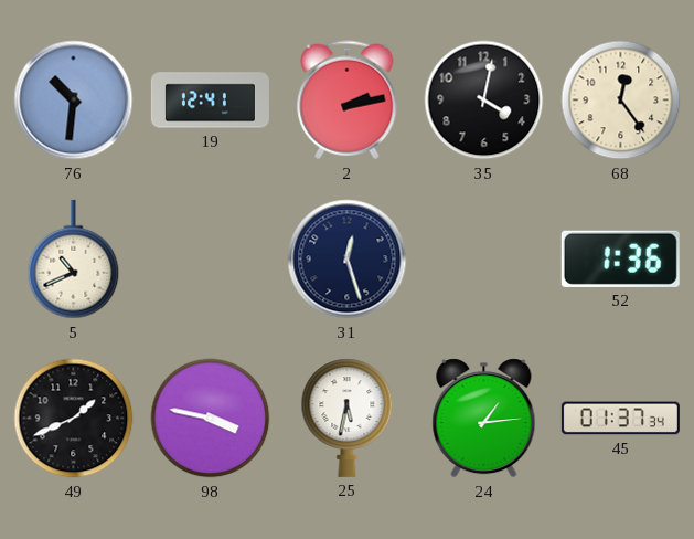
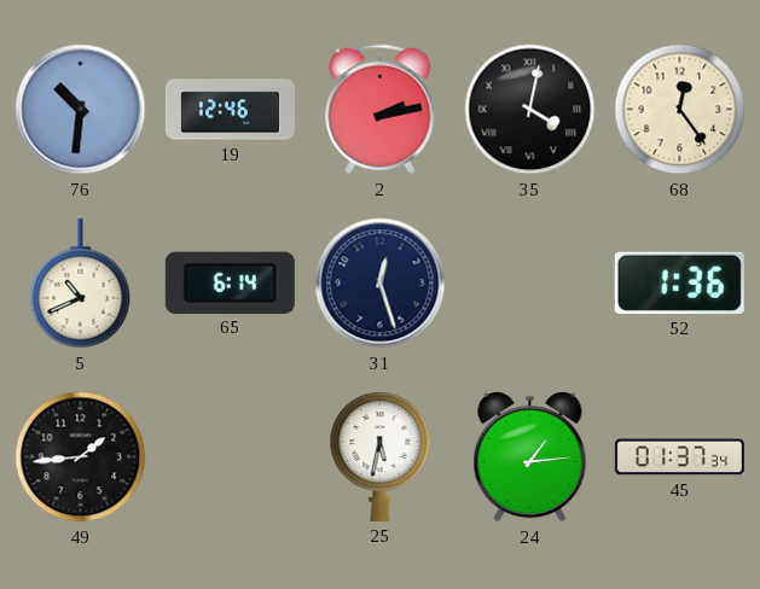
19: 12:41 -> 12:46
35 numerals: Arabic -> Roman
65: none -> 6:14
49: 1:41 -> 1:44
98: 3:47 -> none
